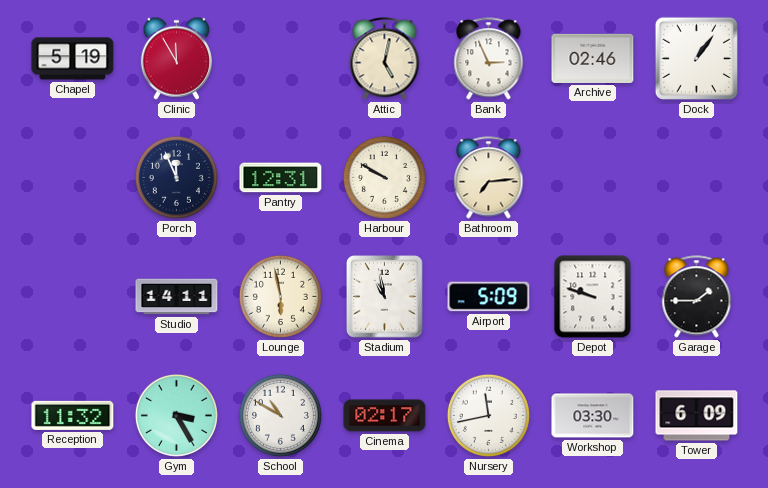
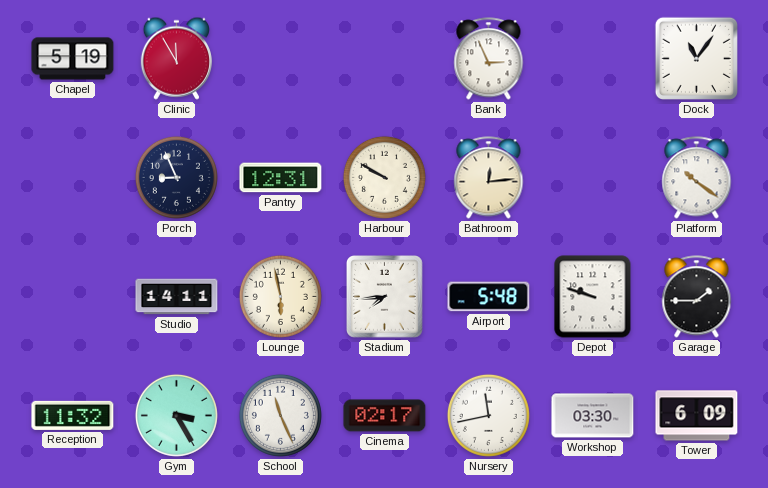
Attic: 5:02 -> none
Archive: 02:46 -> none
Dock: 1:06 -> 11:06
Porch: 11:56 -> 8:56
Bathroom: 7:14 -> 12:14
Platform: none -> 10:21
Stadium: 10:58 -> 7:44
Airport: 5:09 -> 5:48
School: 10:50 -> 11:26
